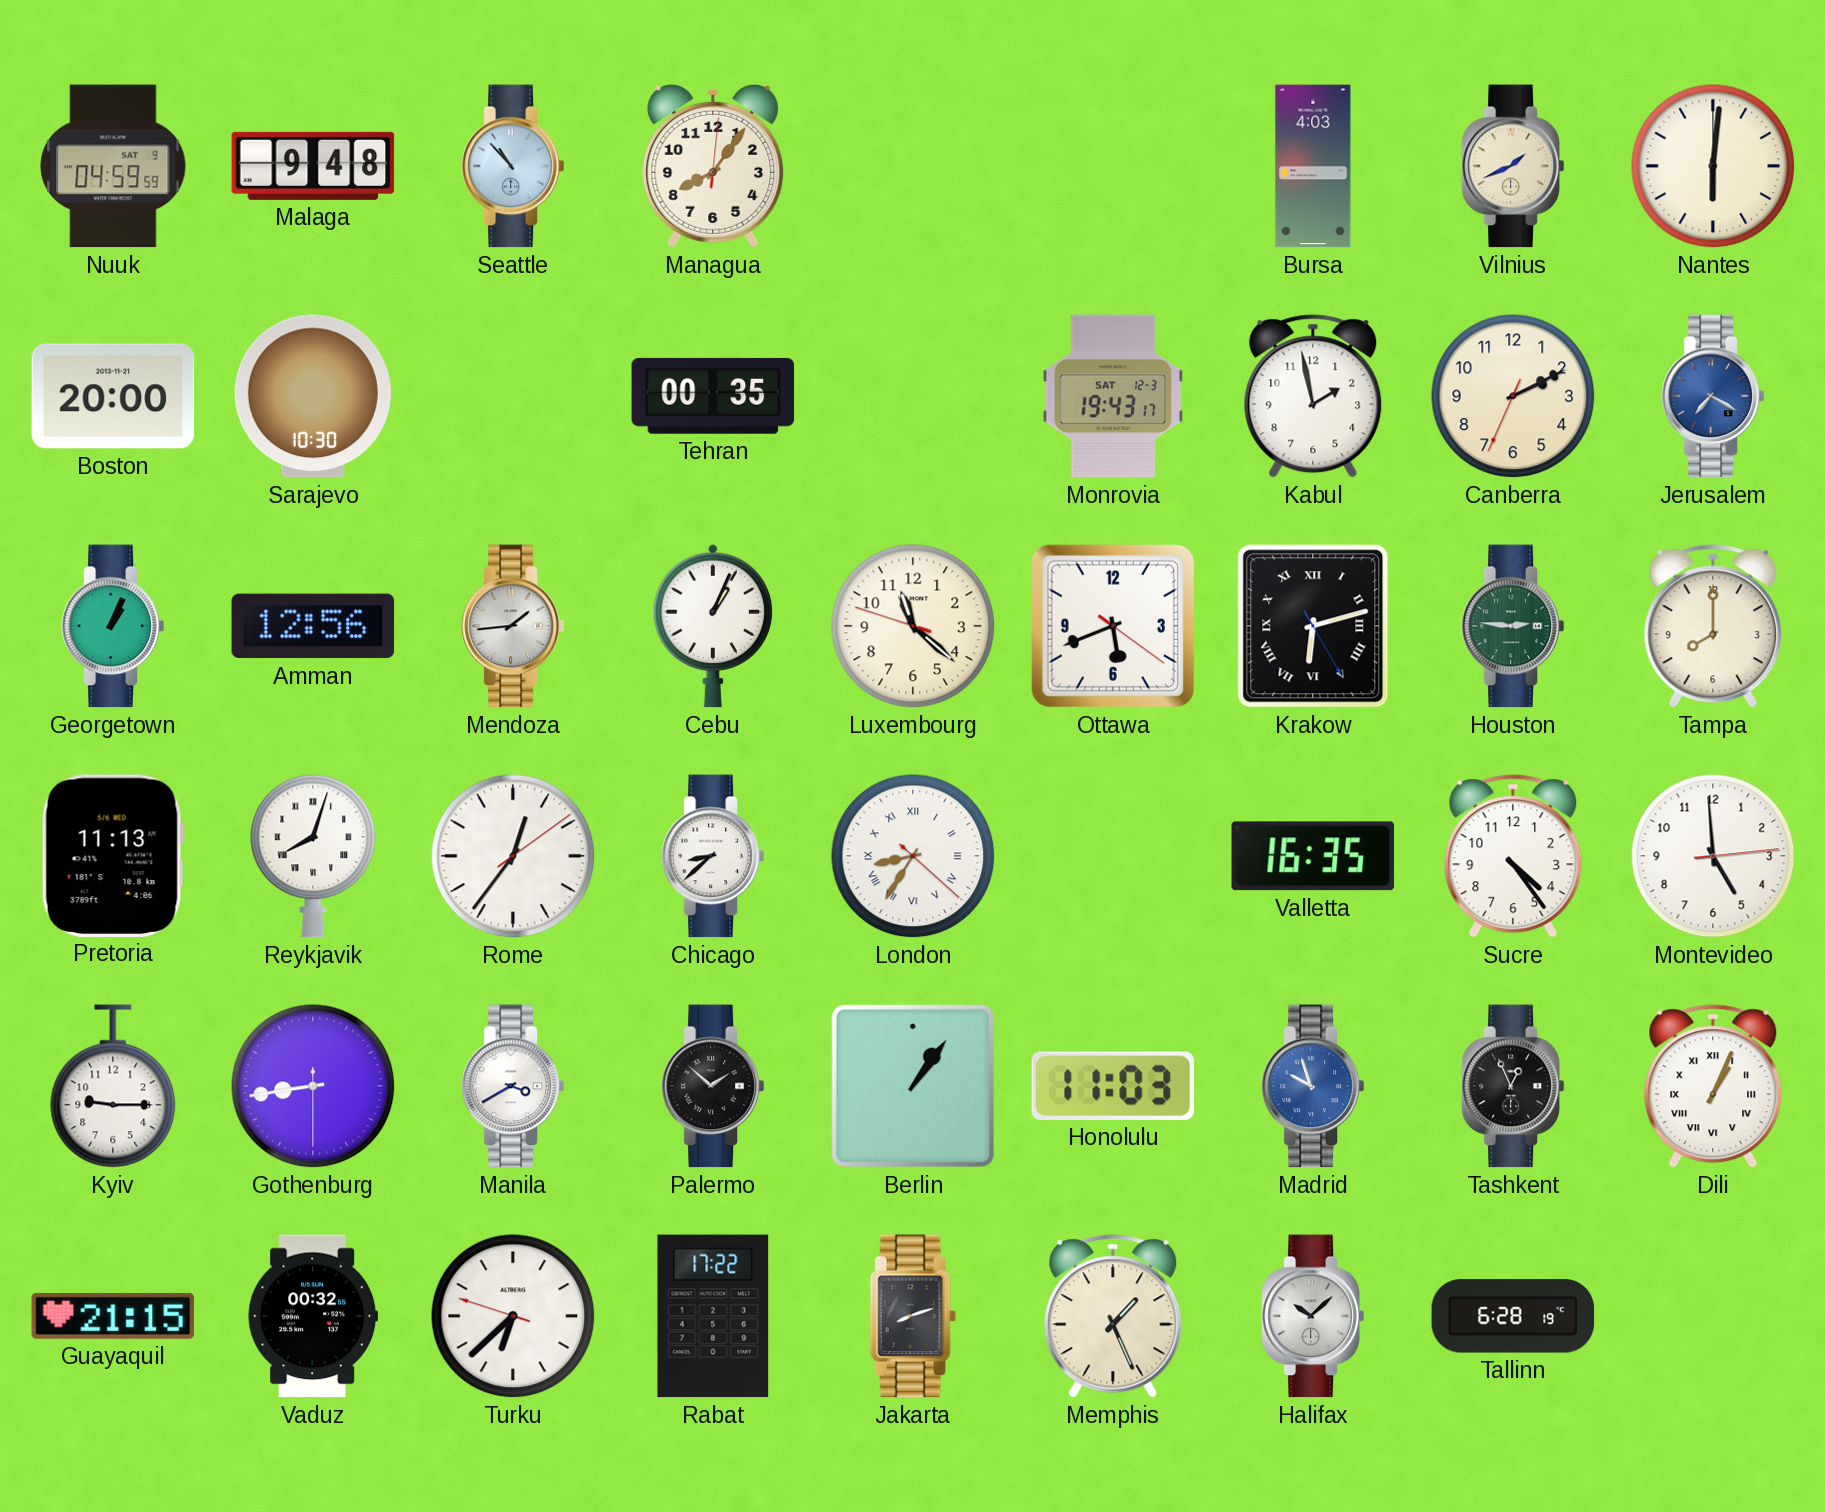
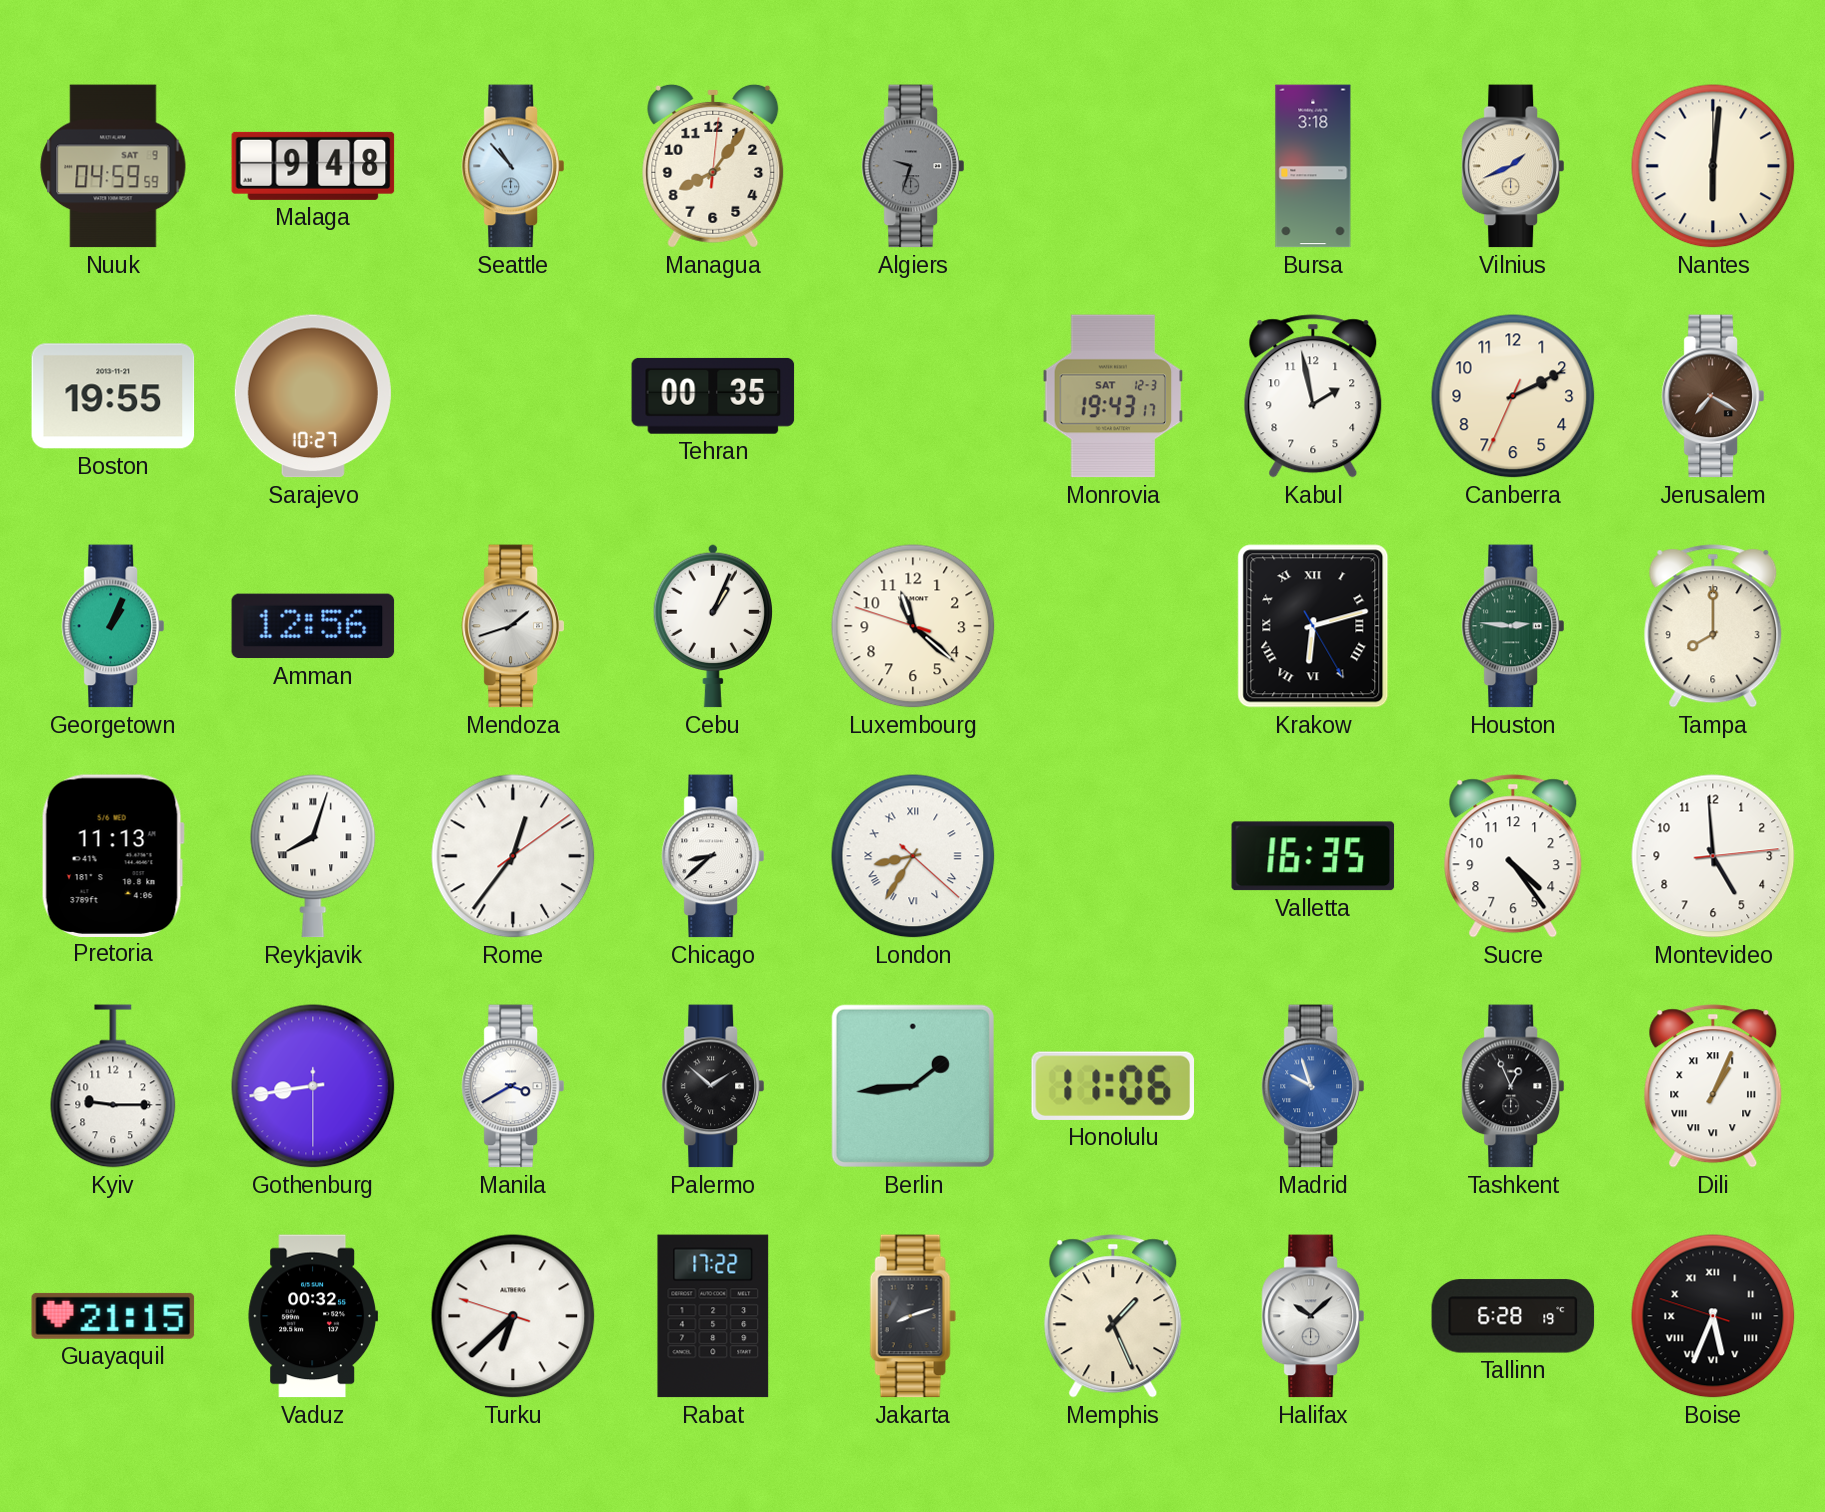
Algiers: none -> 9:33
Bursa: 4:03 -> 3:18
Boston: 20:00 -> 19:55
Sarajevo: 10:30 -> 10:27
Jerusalem dial: blue -> brown
Mendoza: 1:44 -> 1:42
Ottawa: 5:41 -> none
Berlin: 1:06 -> 1:44
Honolulu: 11:03 -> 11:06
Boise: none -> 5:33
